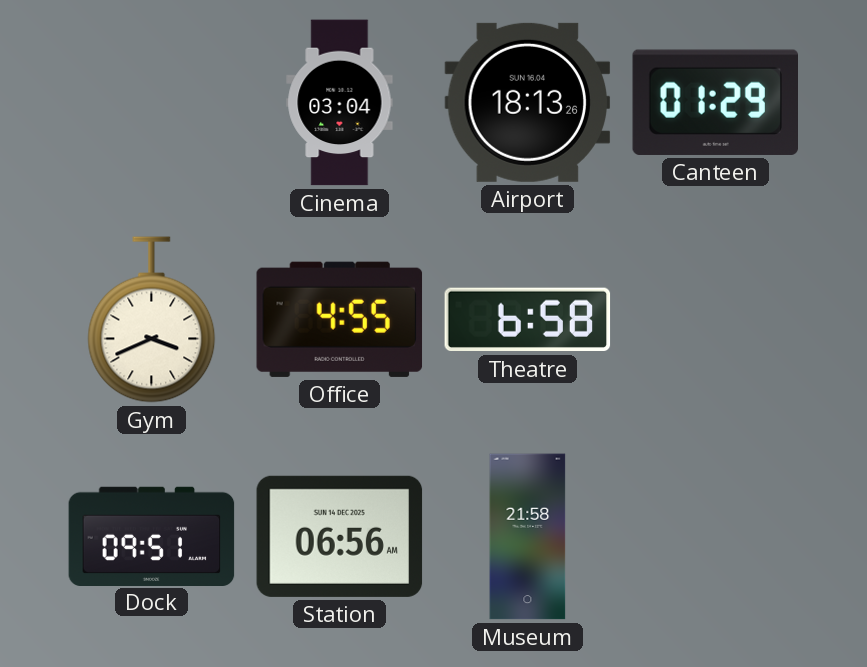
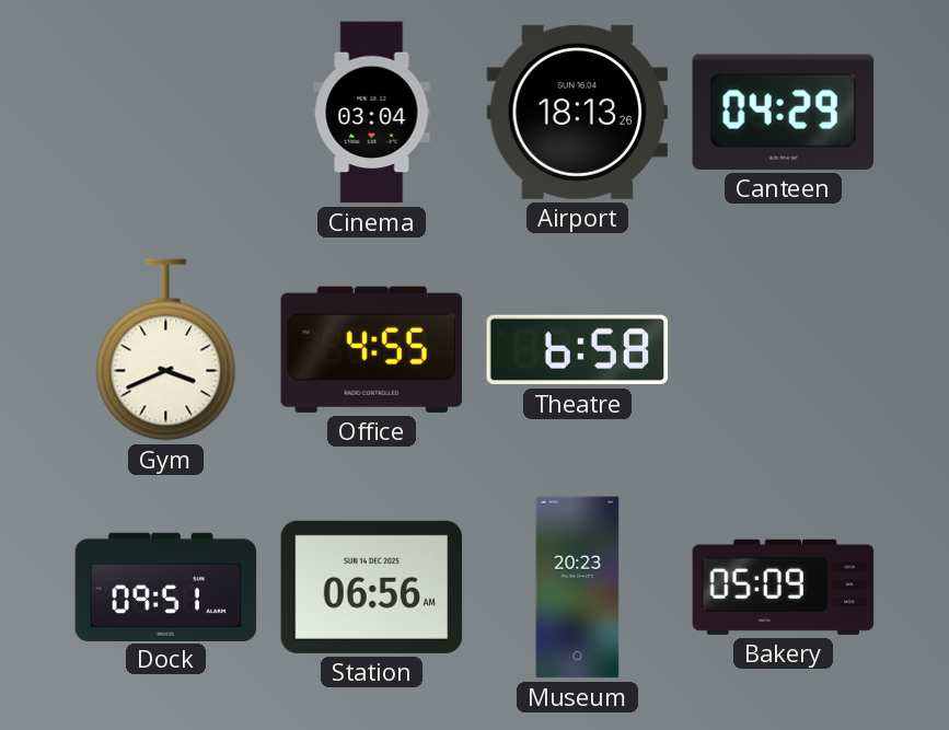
Canteen: 01:29 -> 04:29
Museum: 21:58 -> 20:23
Bakery: none -> 05:09
